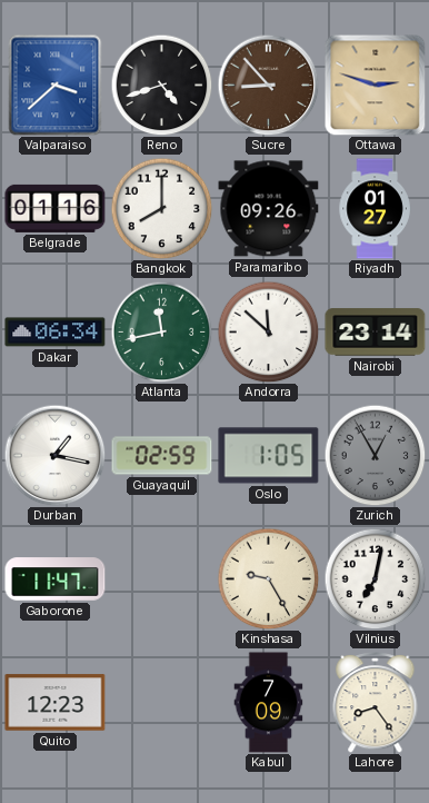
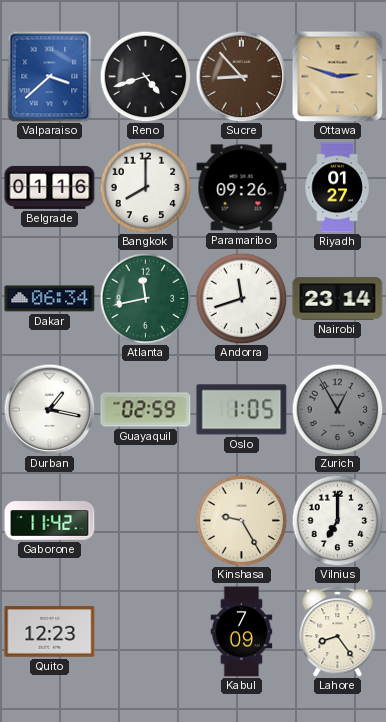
Andorra: 11:52 -> 11:42
Gaborone: 11:47 -> 11:42
Vilnius: 7:02 -> 7:00
